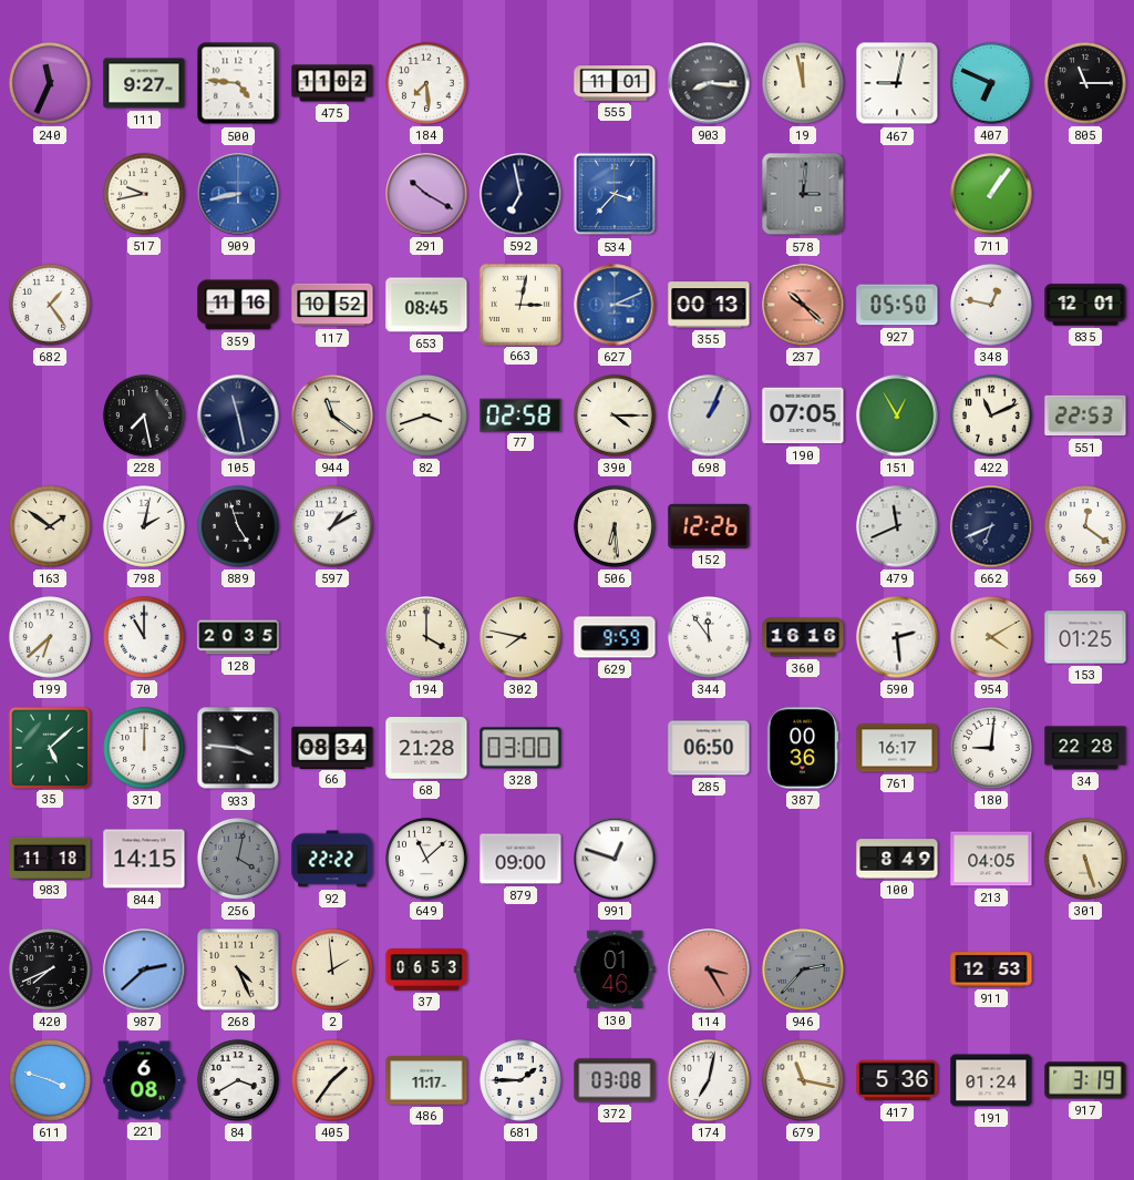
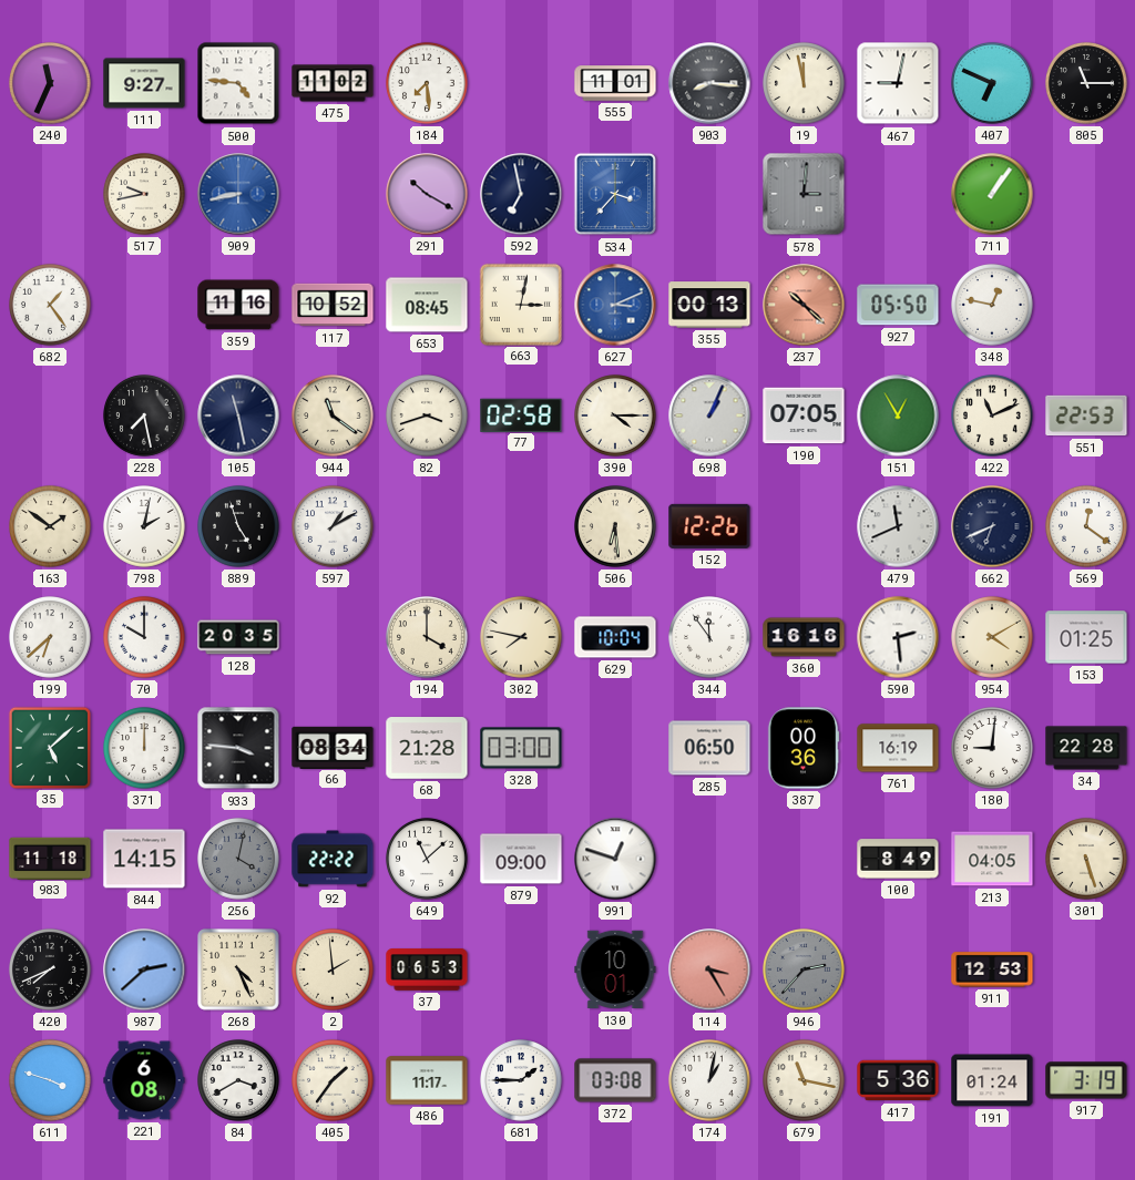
835: 12:01 -> none
70: 11:00 -> 10:00
629: 9:59 -> 10:04
761: 16:17 -> 16:19
130: 01:46 -> 10:01
174: 7:02 -> 1:02
